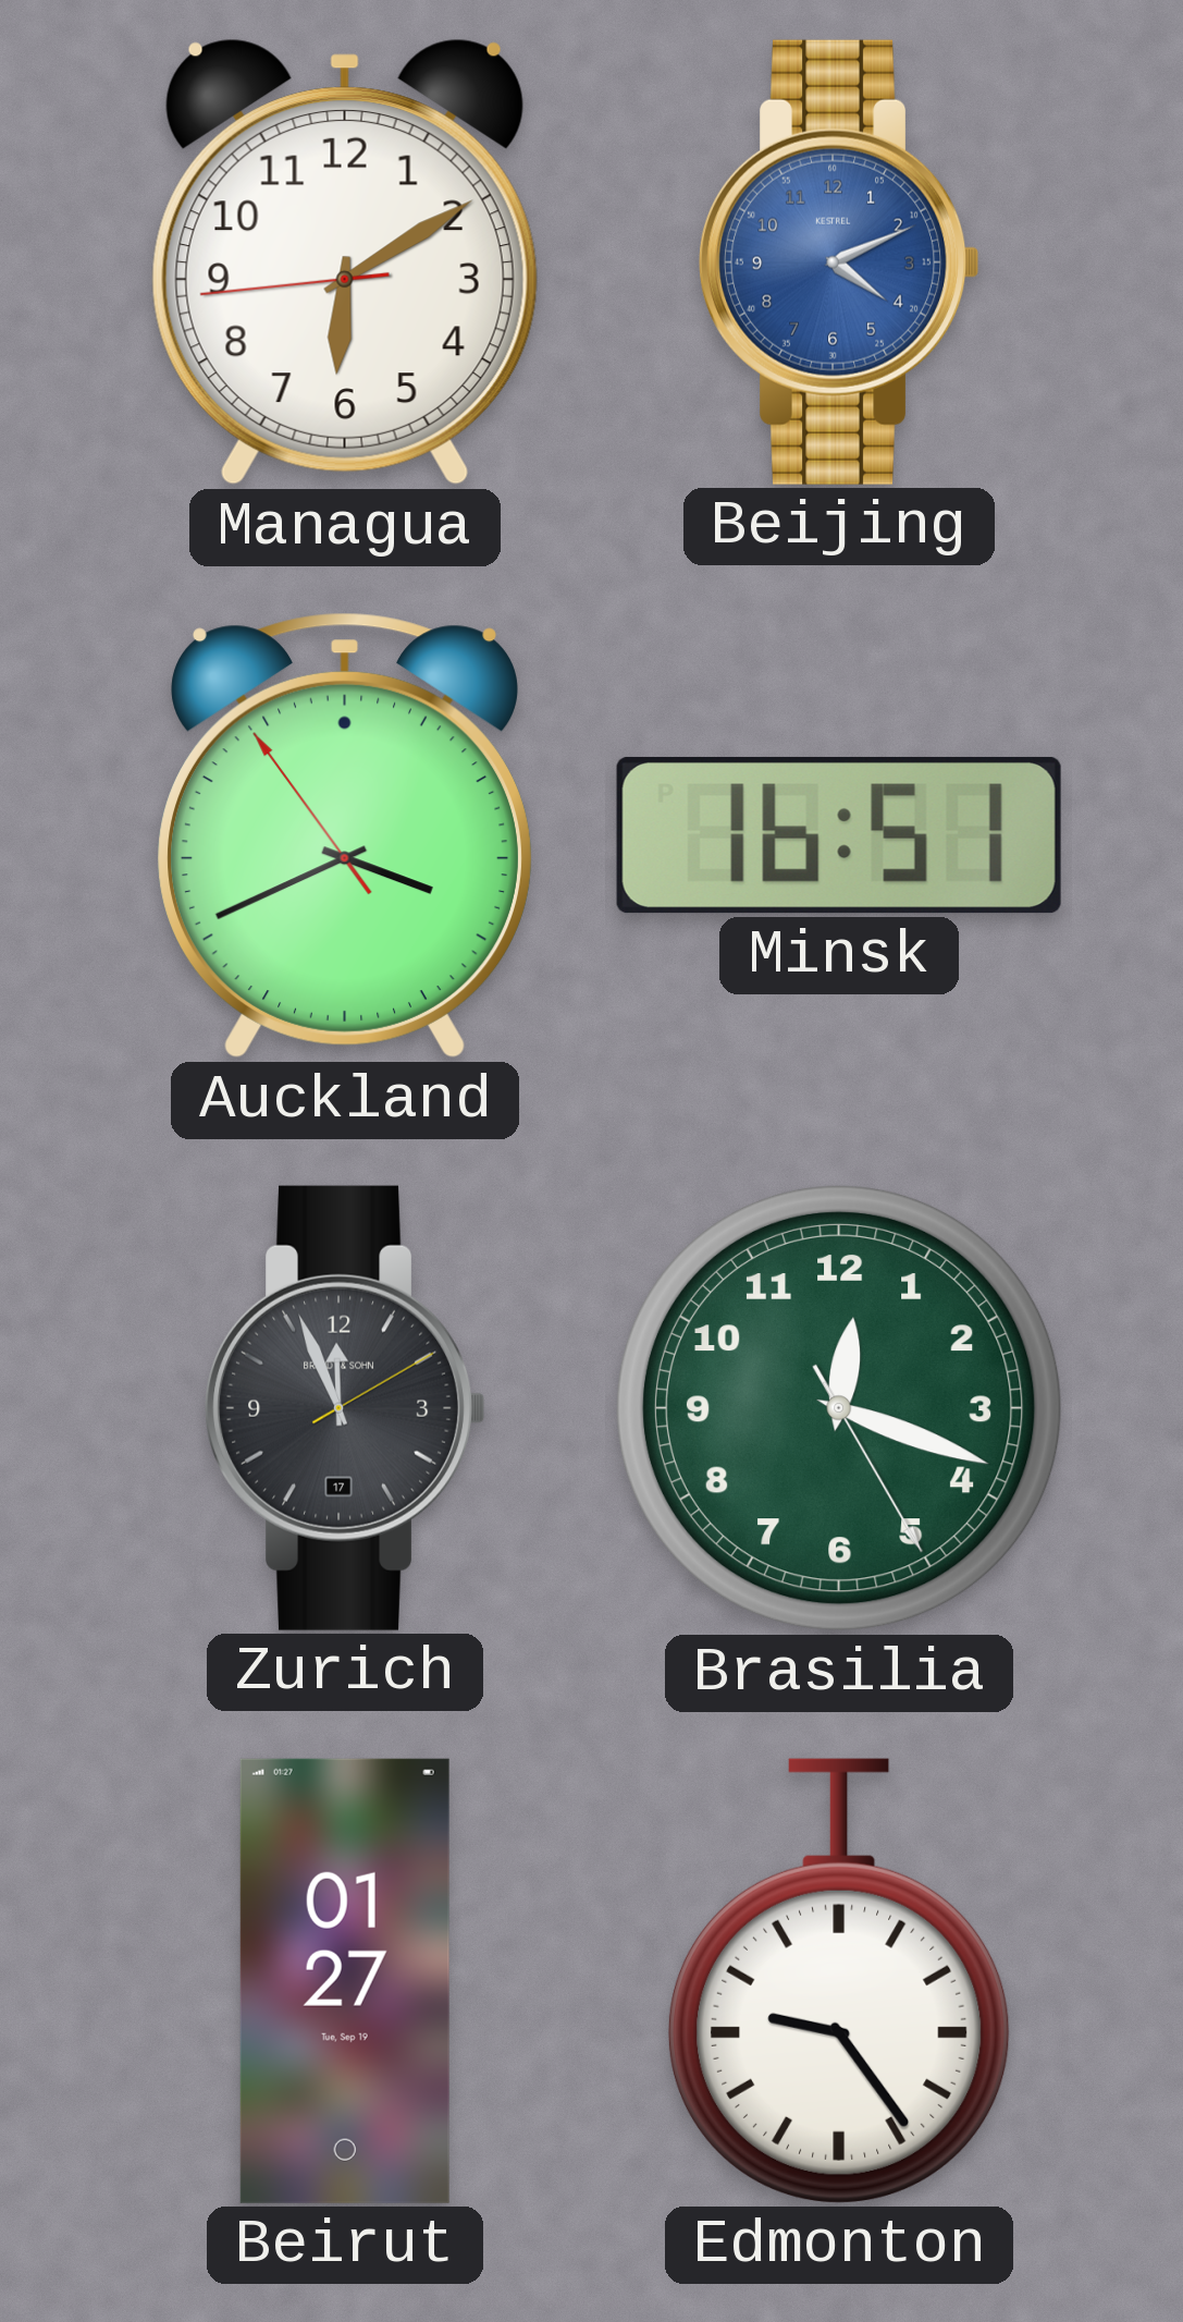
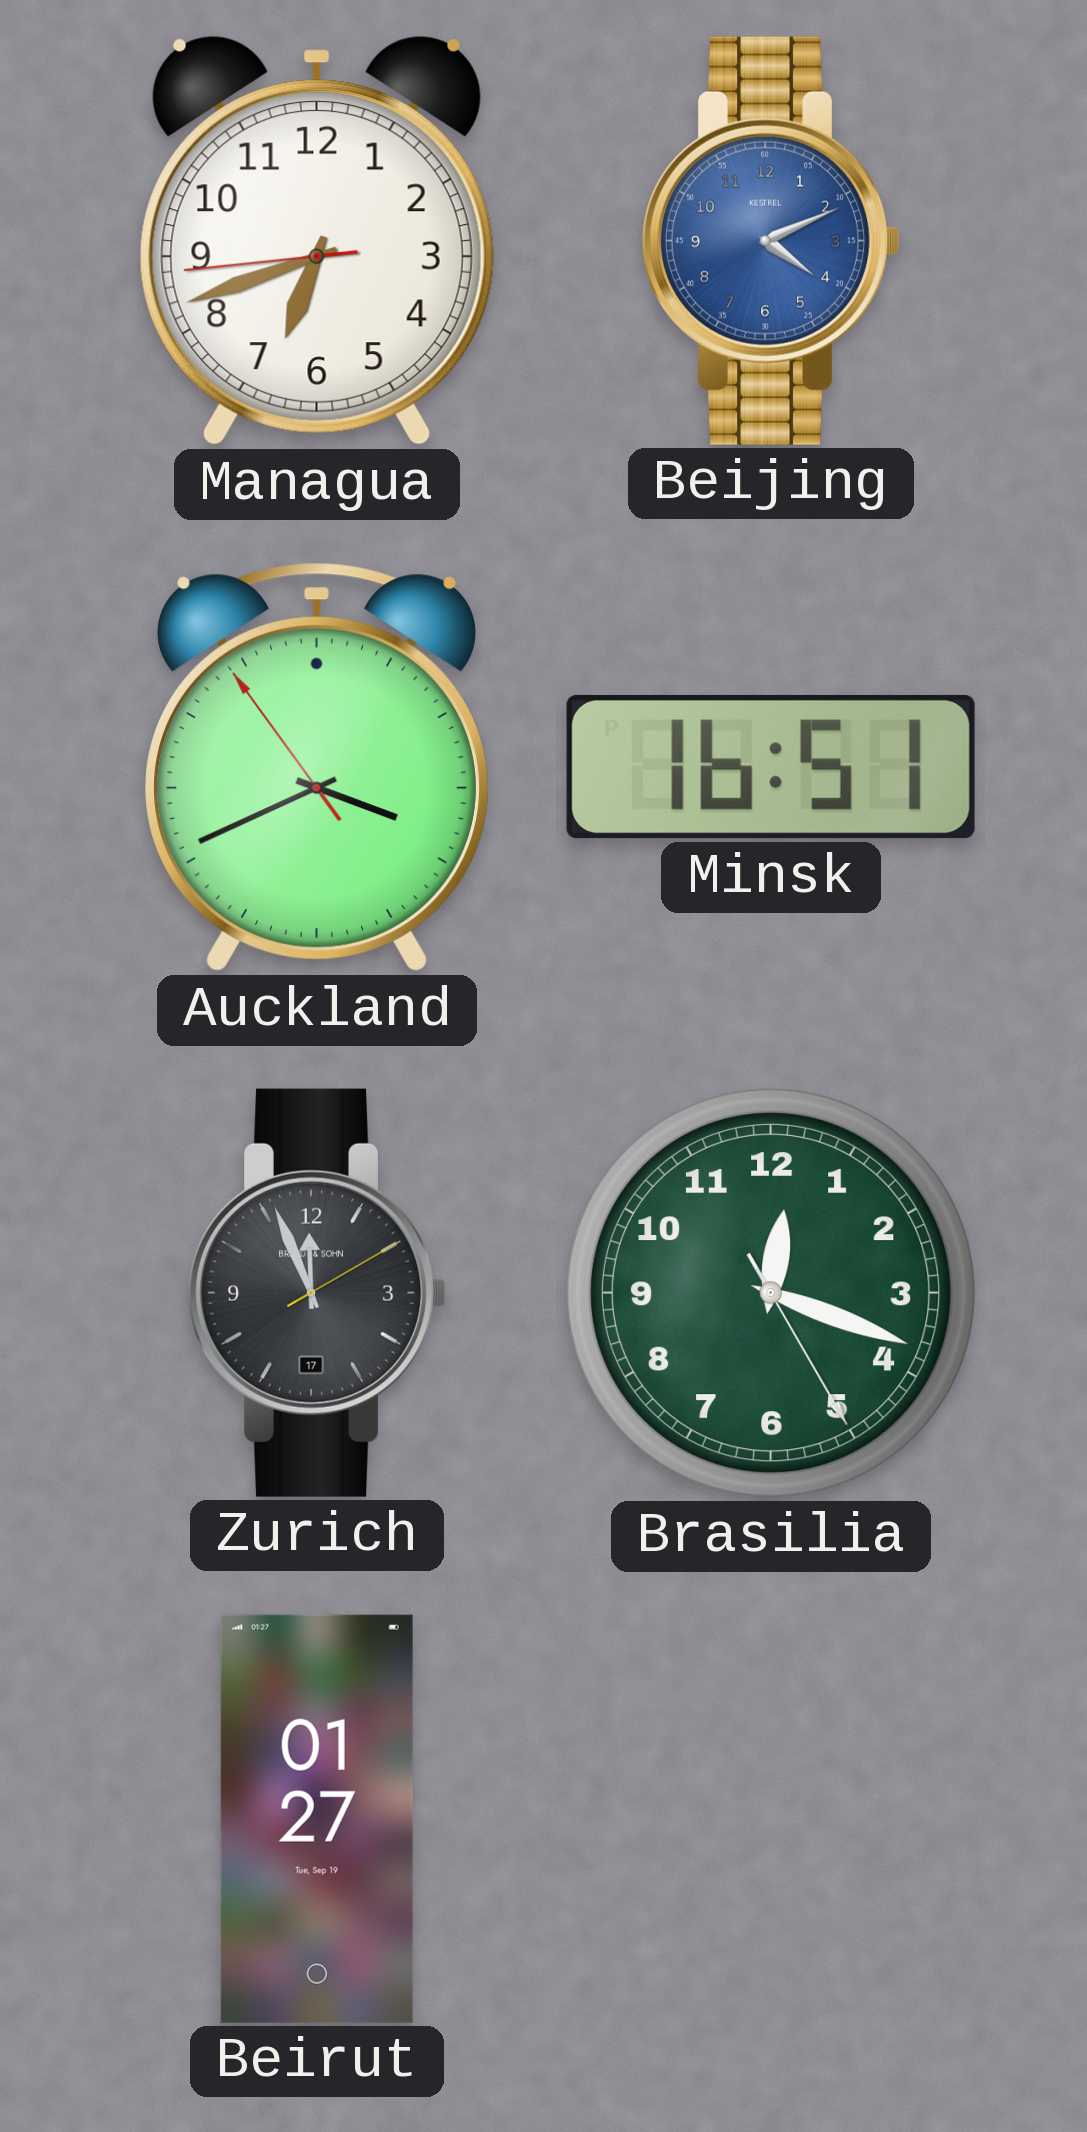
Managua: 6:09 -> 6:41
Edmonton: 9:24 -> none
